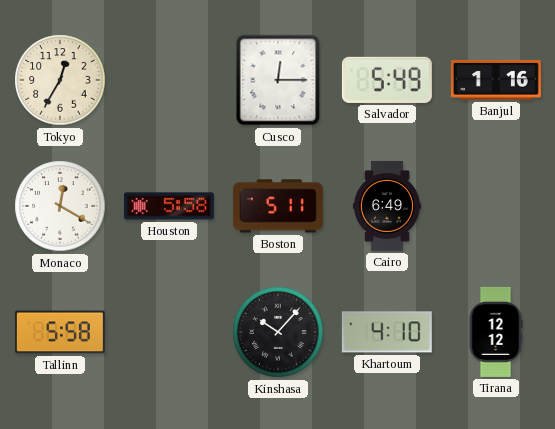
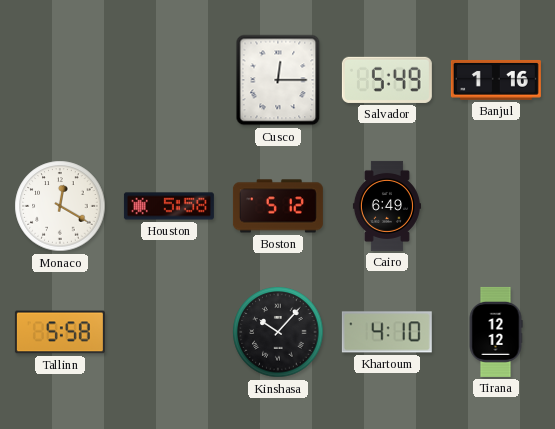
Tokyo: 12:35 -> none
Boston: 5:11 -> 5:12
